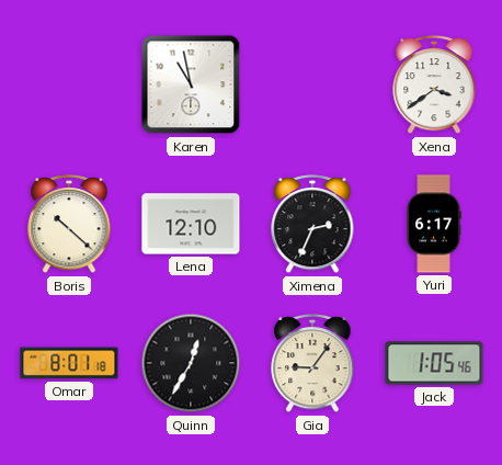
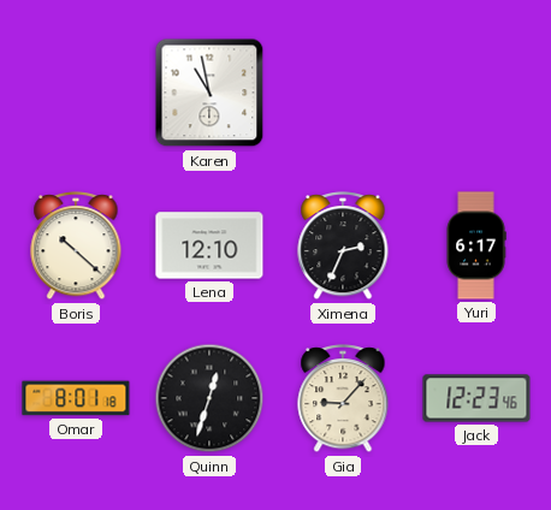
Xena: 3:39 -> none
Quinn: 12:35 -> 12:33
Gia: 9:06 -> 9:07
Jack: 1:05 -> 12:23
